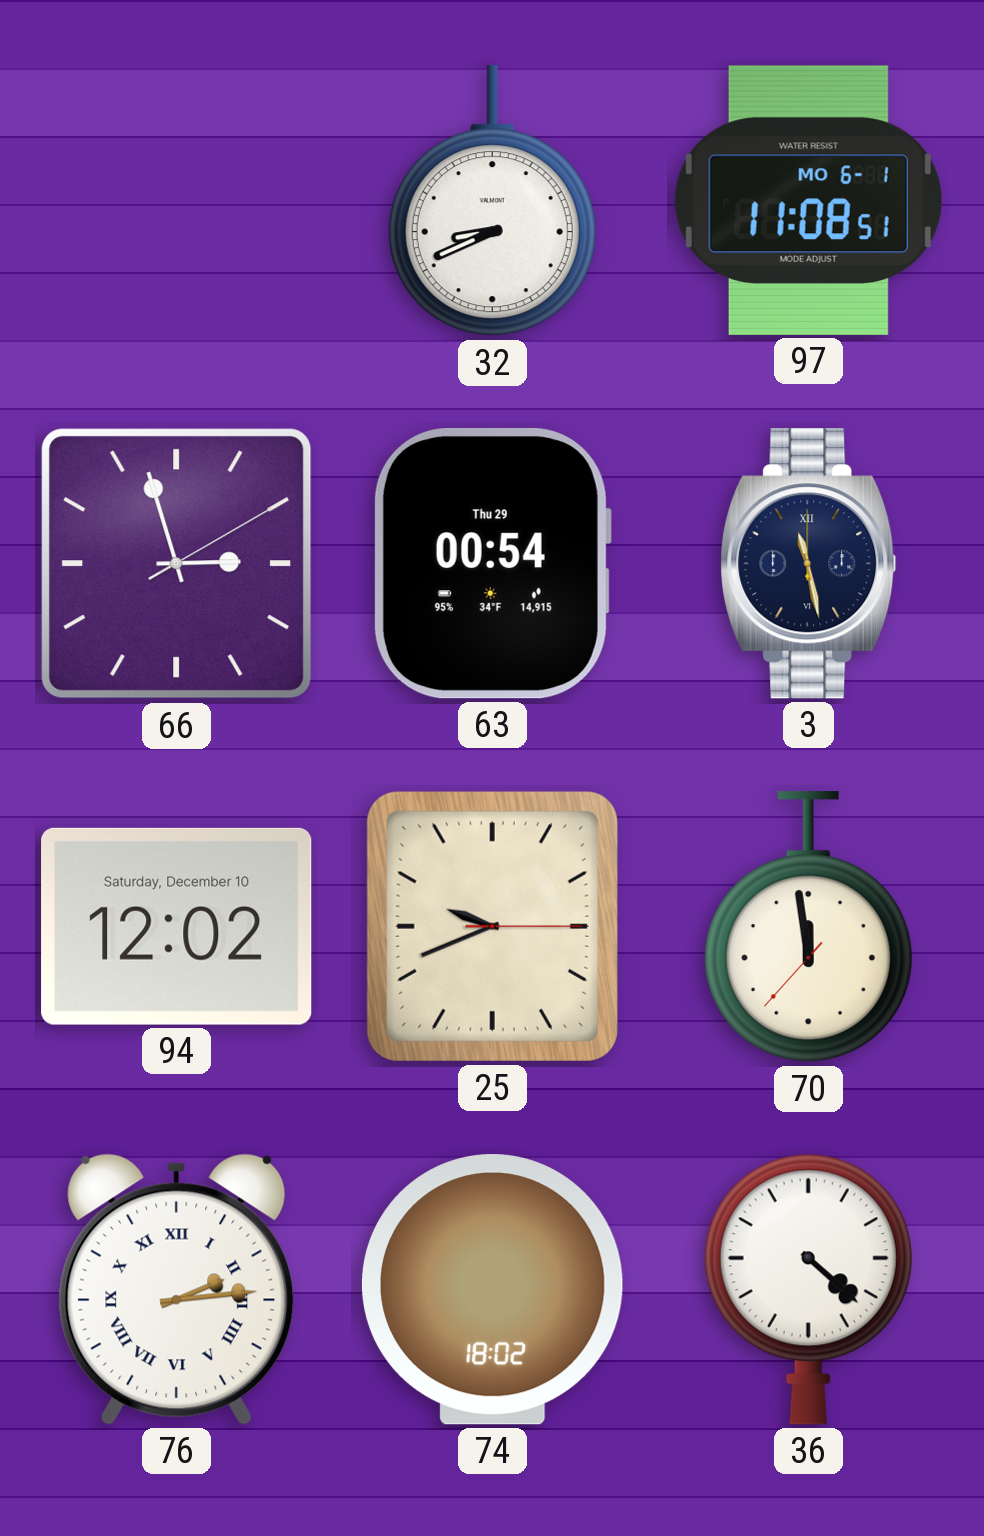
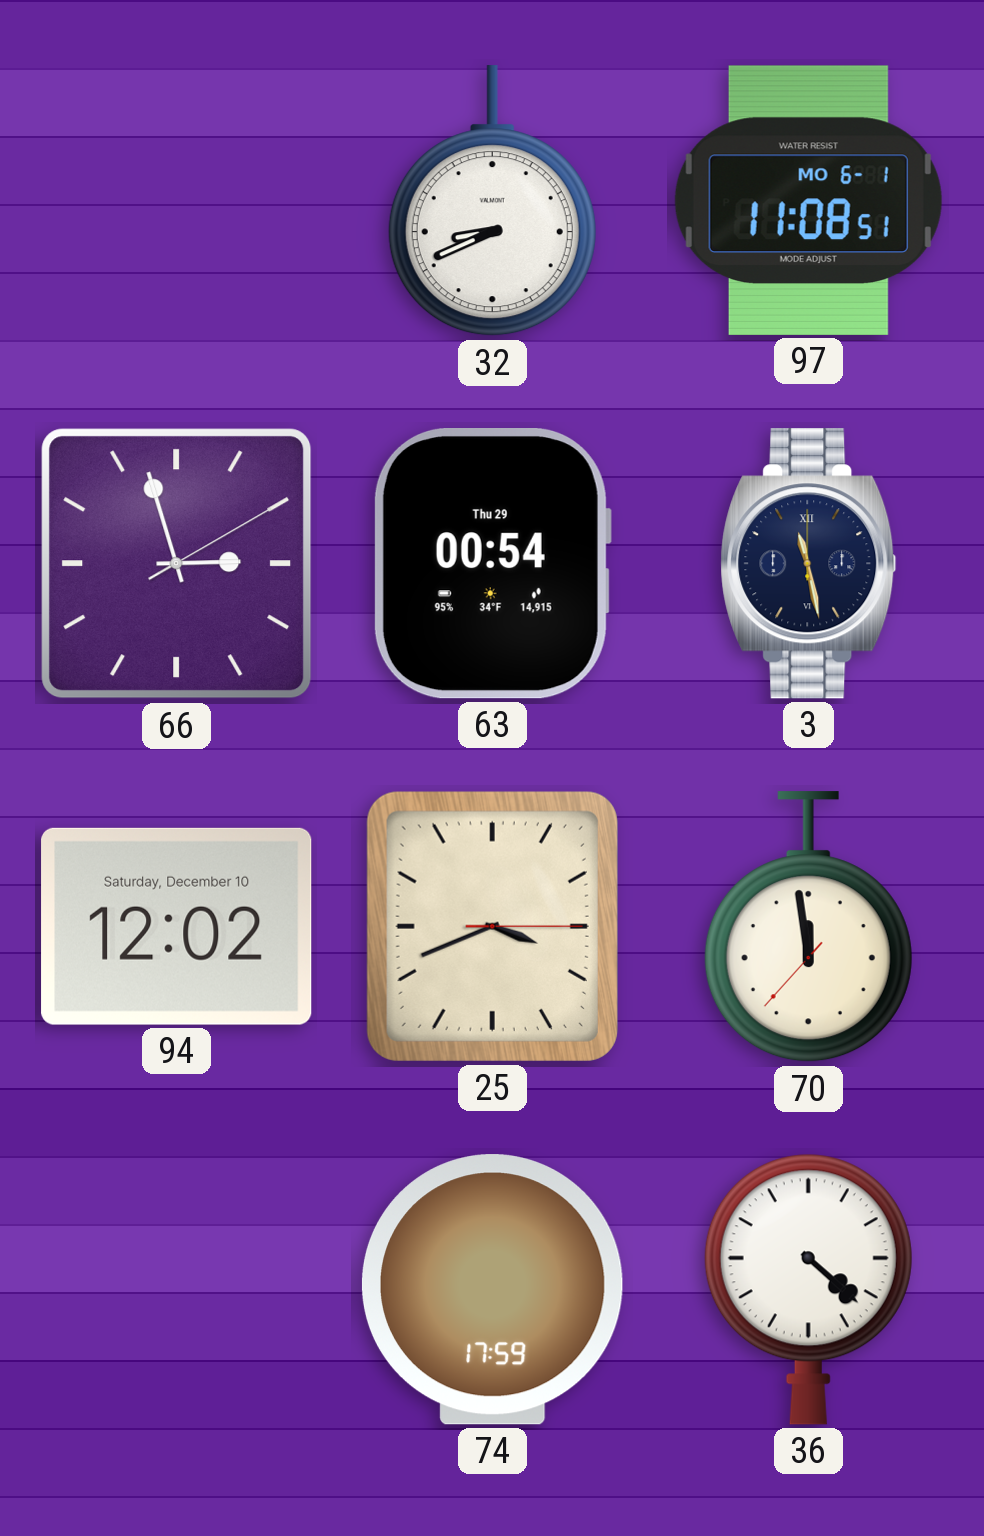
25: 9:41 -> 3:41
76: 2:14 -> none
74: 18:02 -> 17:59
